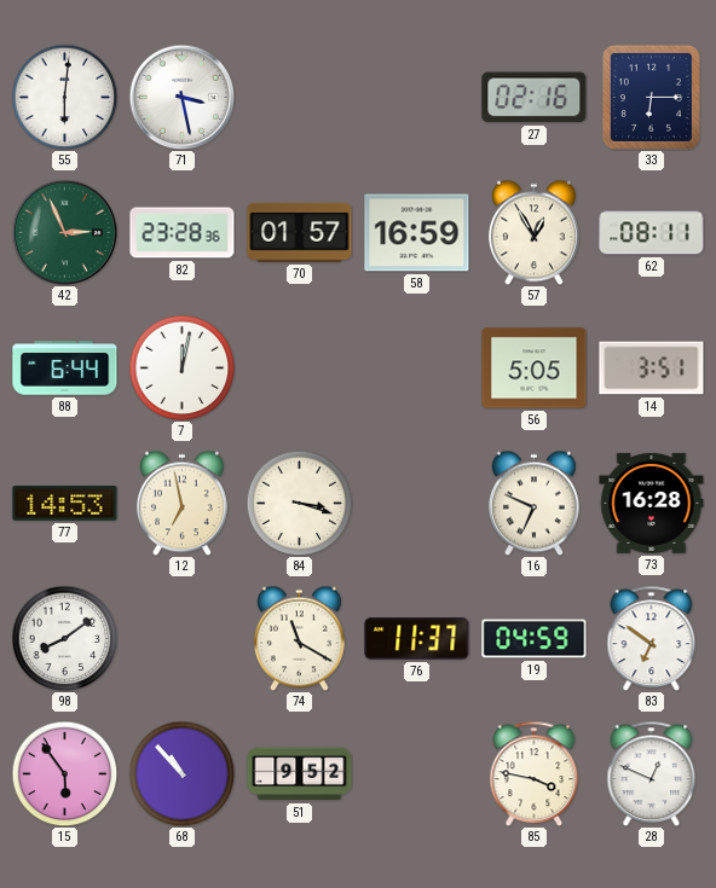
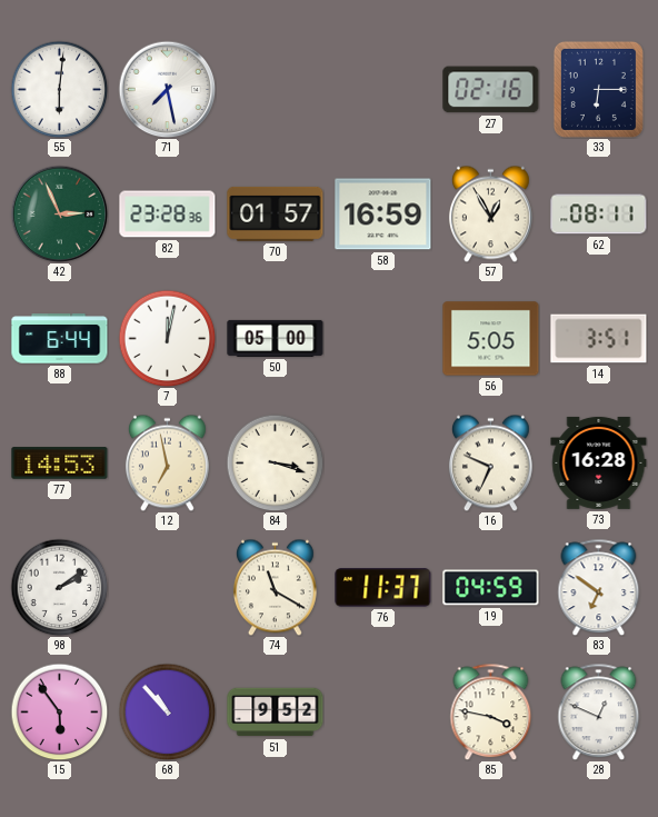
71: 3:28 -> 7:28
50: none -> 05:00
98: 8:09 -> 2:09
